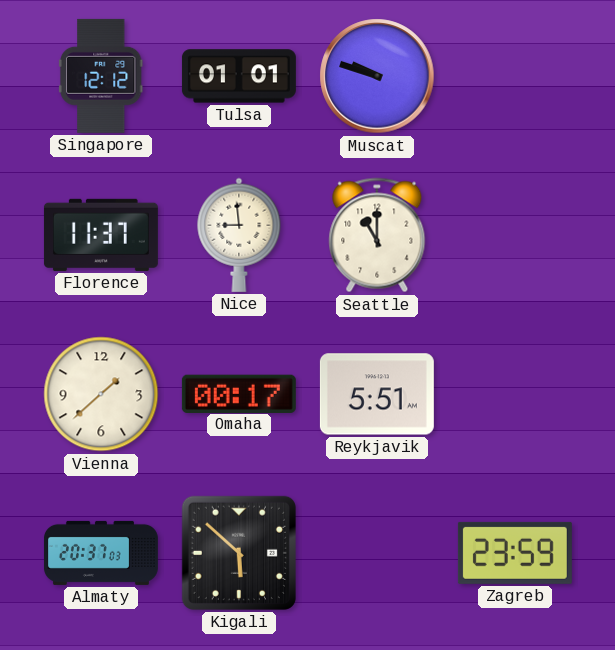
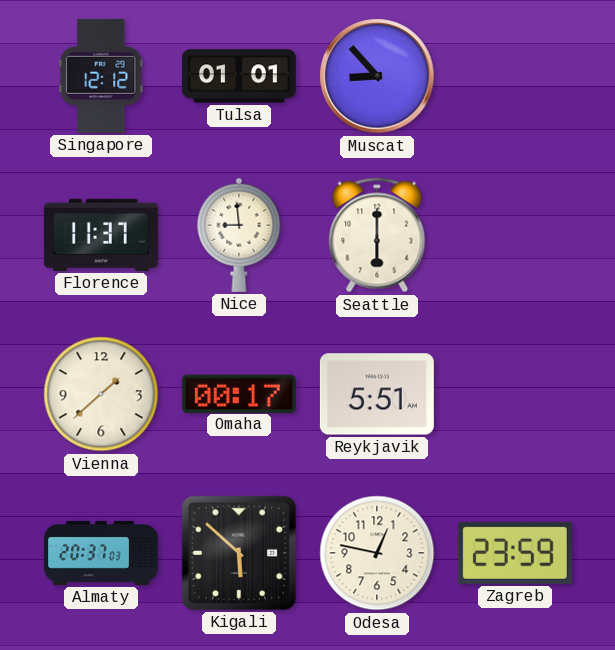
Muscat: 9:48 -> 8:53
Seattle: 11:00 -> 6:00
Odesa: none -> 12:47
